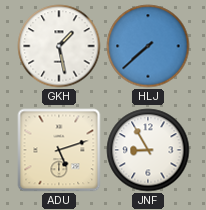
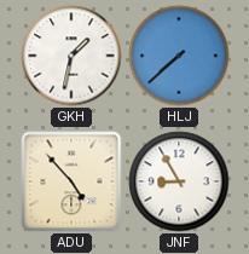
GKH: 1:28 -> 1:32
ADU: 5:12 -> 4:53
